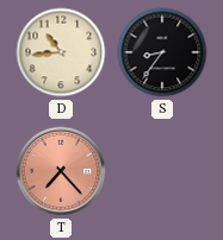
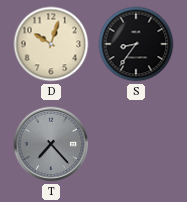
D: 10:44 -> 10:03
T dial: salmon -> grey
